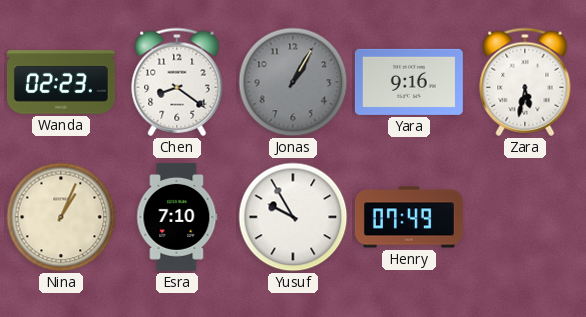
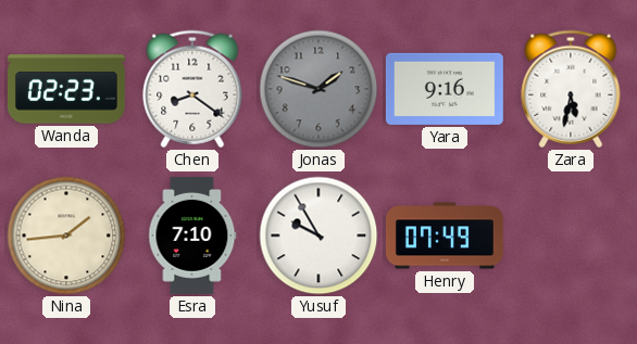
Jonas: 1:05 -> 1:48
Nina: 1:04 -> 1:44
